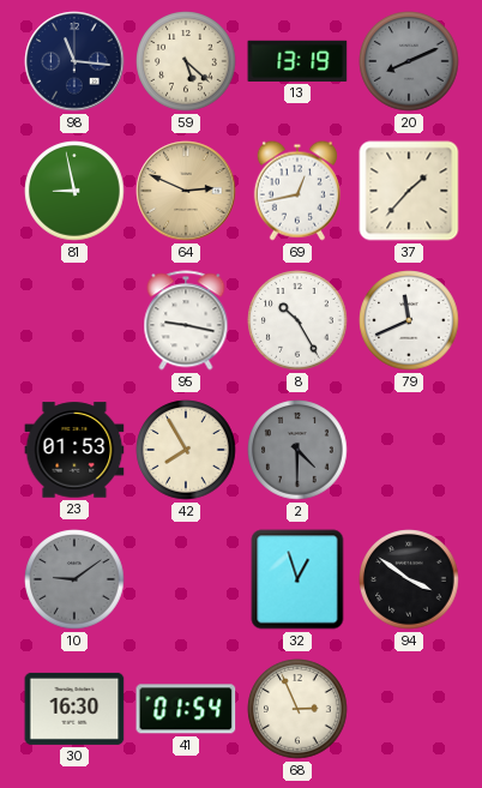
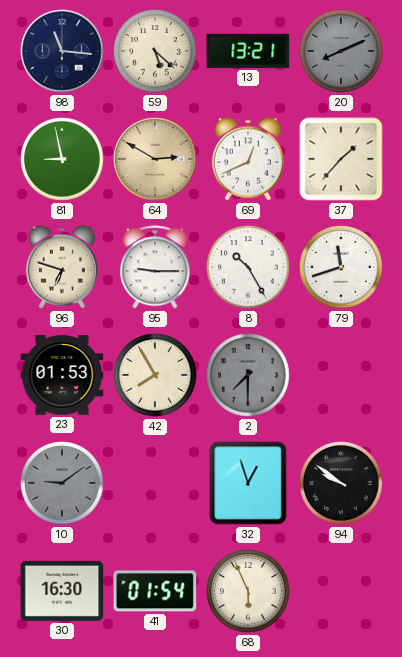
13: 13:19 -> 13:21
64: 2:49 -> 2:50
69: 12:43 -> 12:41
96: none -> 6:48
95: 9:17 -> 9:15
79: 11:41 -> 11:42
2: 4:30 -> 7:30
94: 3:51 -> 9:51
68: 2:56 -> 5:56
